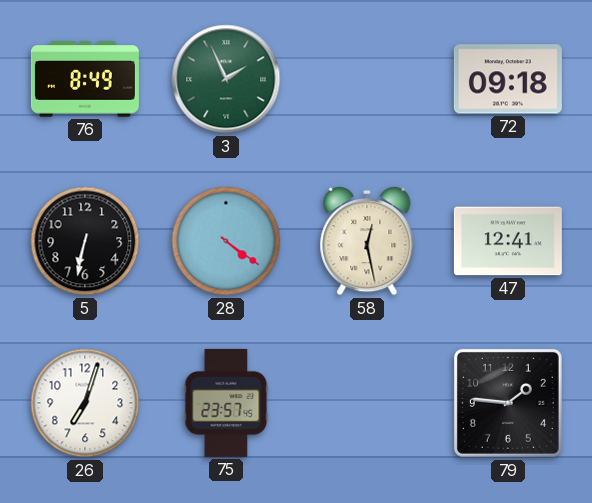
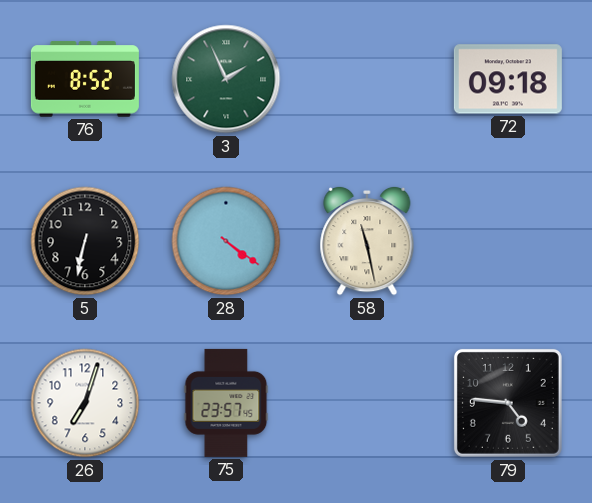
76: 8:49 -> 8:52
58: 12:28 -> 11:28
47: 12:41 -> none
79: 1:46 -> 4:46
